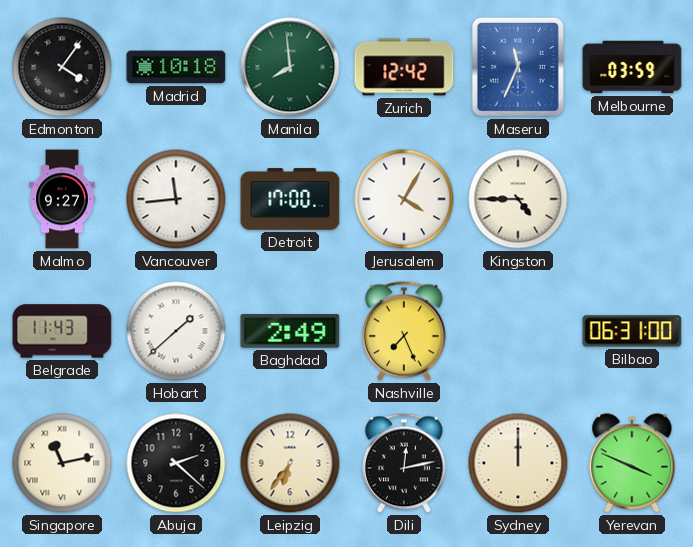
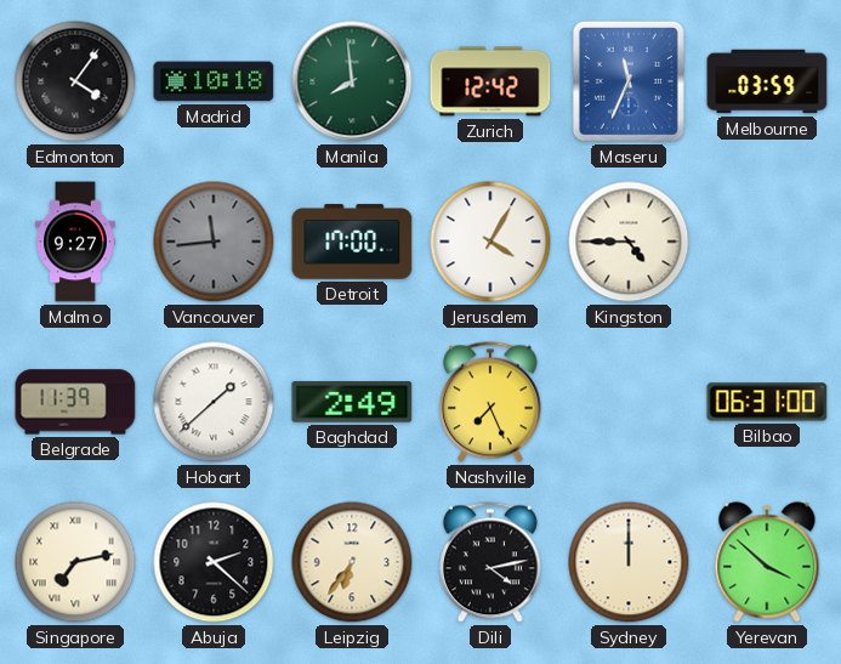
Vancouver dial: white -> grey
Belgrade: 11:43 -> 11:39
Singapore: 11:13 -> 7:13
Dili: 12:13 -> 4:13
Yerevan: 3:49 -> 3:52
